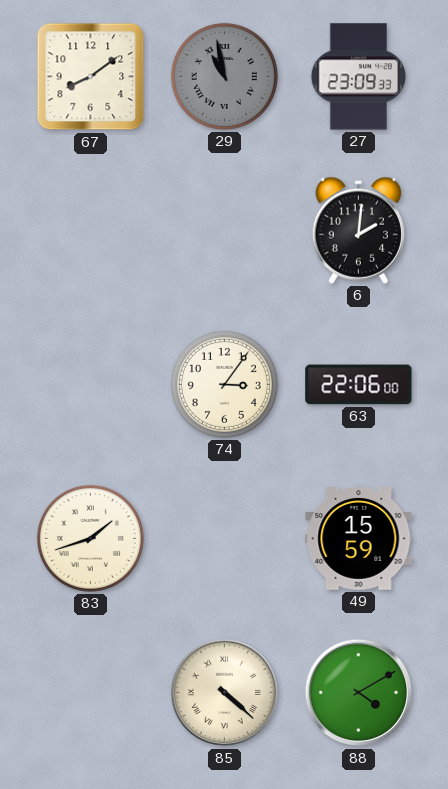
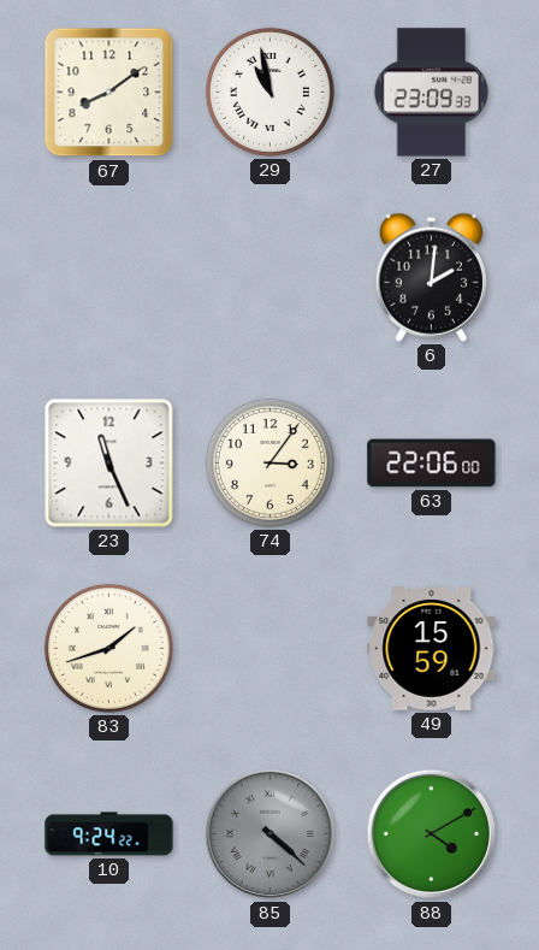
29 dial: grey -> white
23: none -> 11:26
10: none -> 9:24
85 dial: cream -> grey
